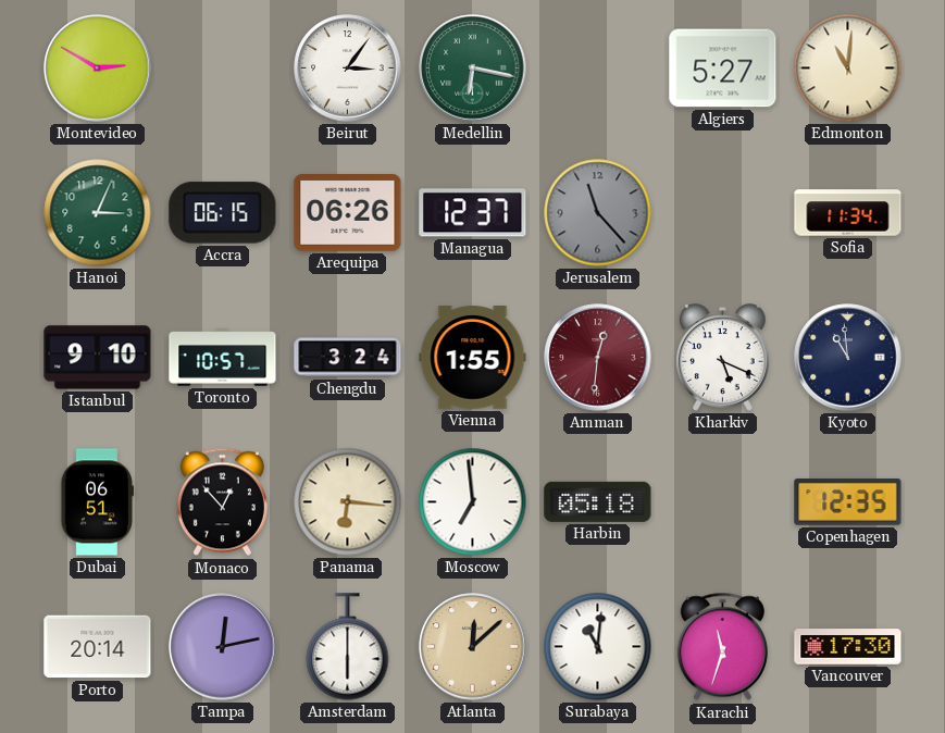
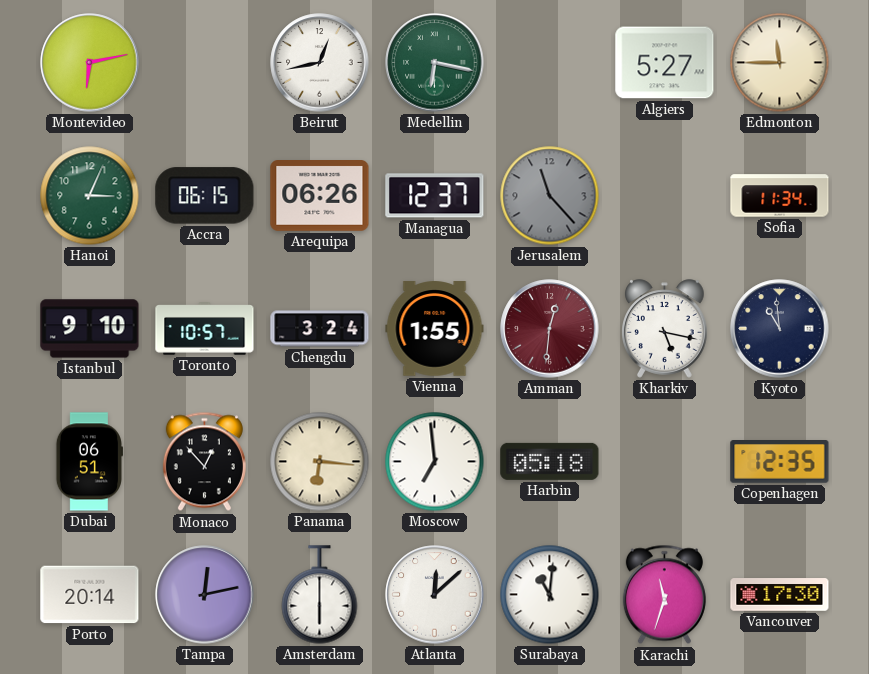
Montevideo: 2:50 -> 6:13
Beirut: 3:06 -> 12:43
Edmonton: 11:01 -> 11:45
Kharkiv: 5:19 -> 5:17
Atlanta dial: champagne -> white
